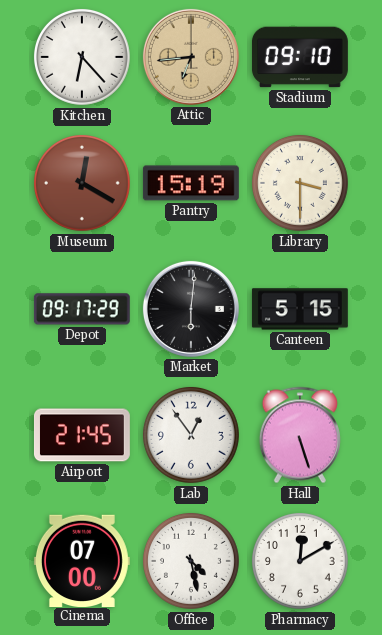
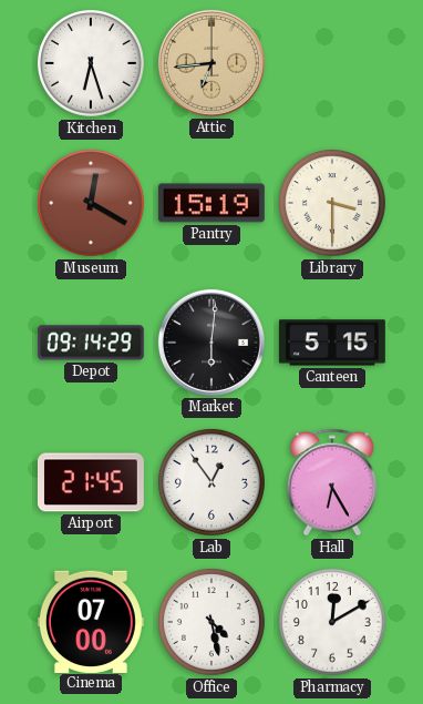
Kitchen: 6:23 -> 6:27
Stadium: 09:10 -> none
Depot: 09:17 -> 09:14
Hall: 5:27 -> 6:25
